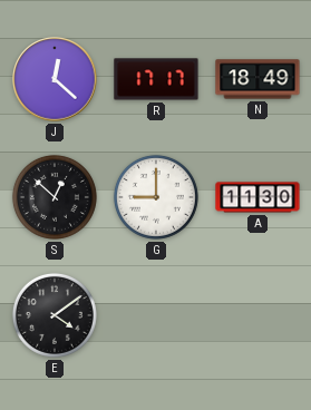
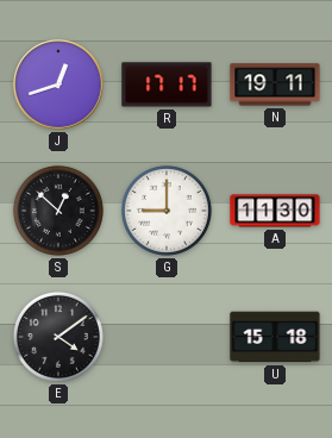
J: 12:22 -> 12:42
N: 18:49 -> 19:11
U: none -> 15:18
